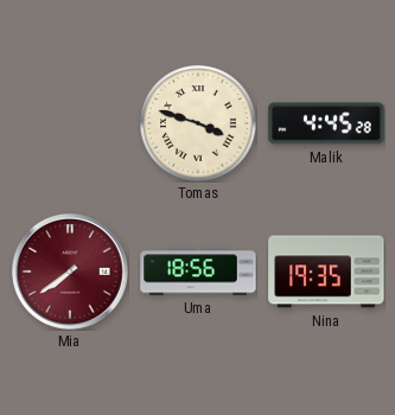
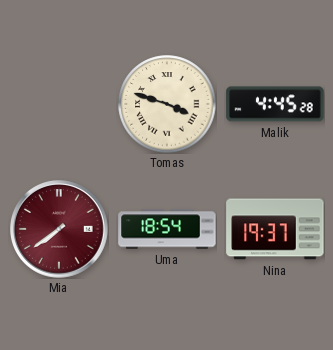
Uma: 18:56 -> 18:54
Nina: 19:35 -> 19:37
